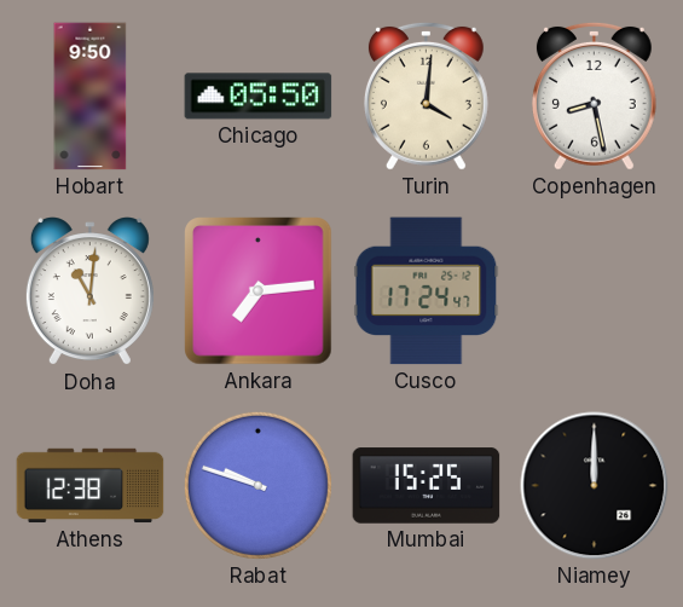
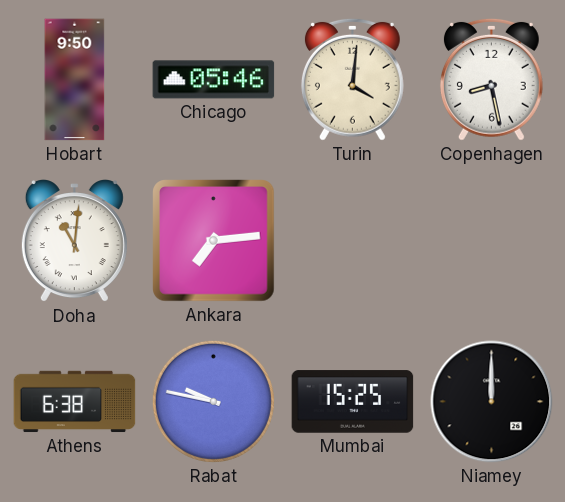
Chicago: 05:50 -> 05:46
Cusco: 17:24 -> none
Athens: 12:38 -> 6:38
Rabat: 9:48 -> 9:47
